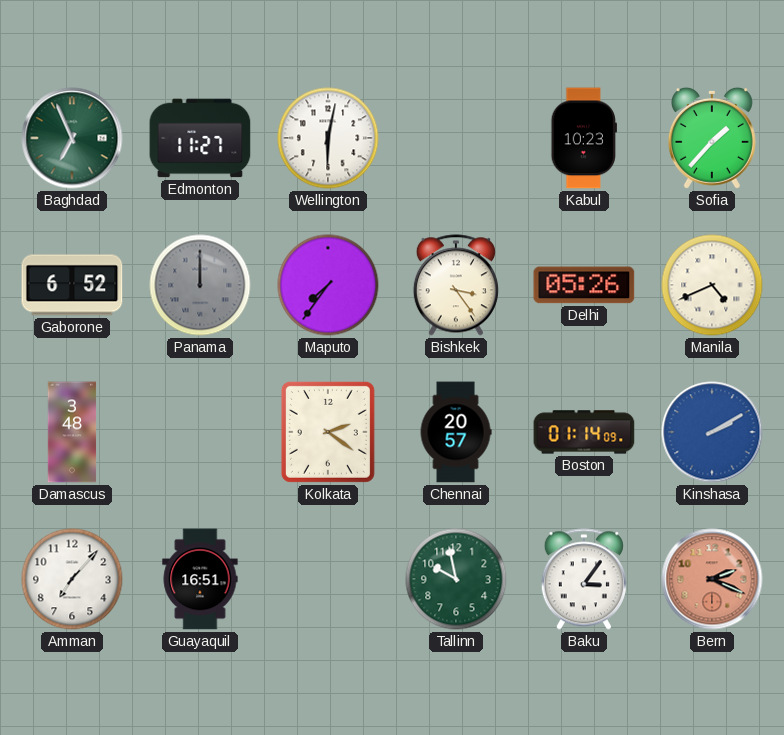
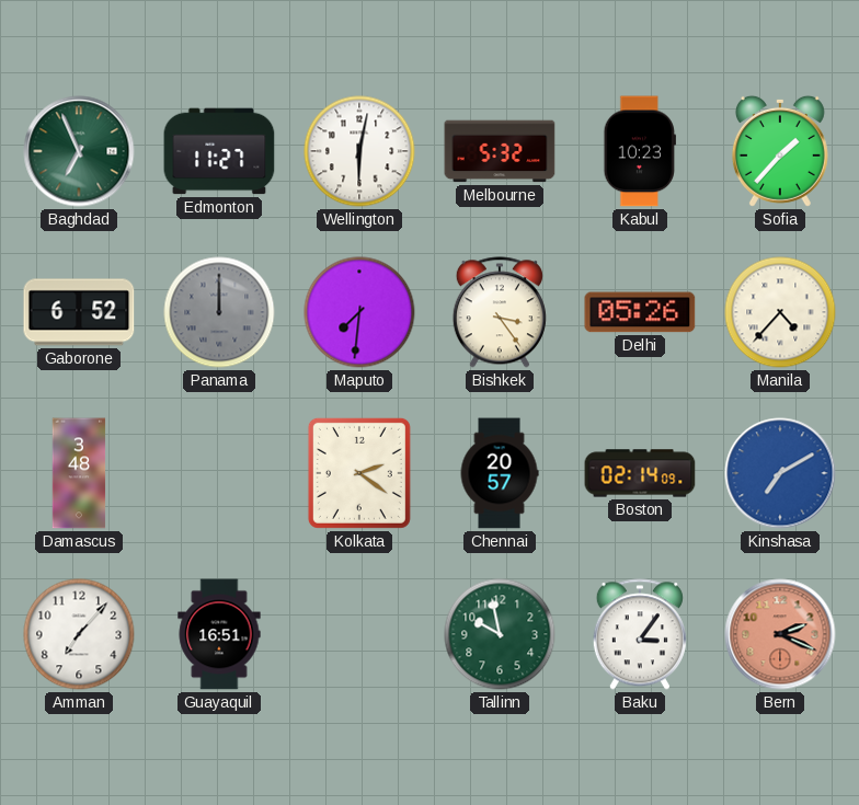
Melbourne: none -> 5:32
Maputo: 7:36 -> 7:31
Manila: 4:41 -> 4:37
Boston: 01:14 -> 02:14
Kinshasa: 2:10 -> 7:10
